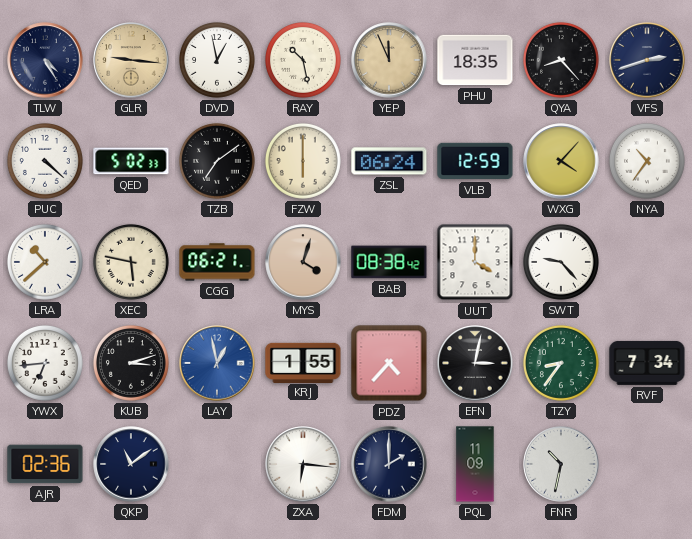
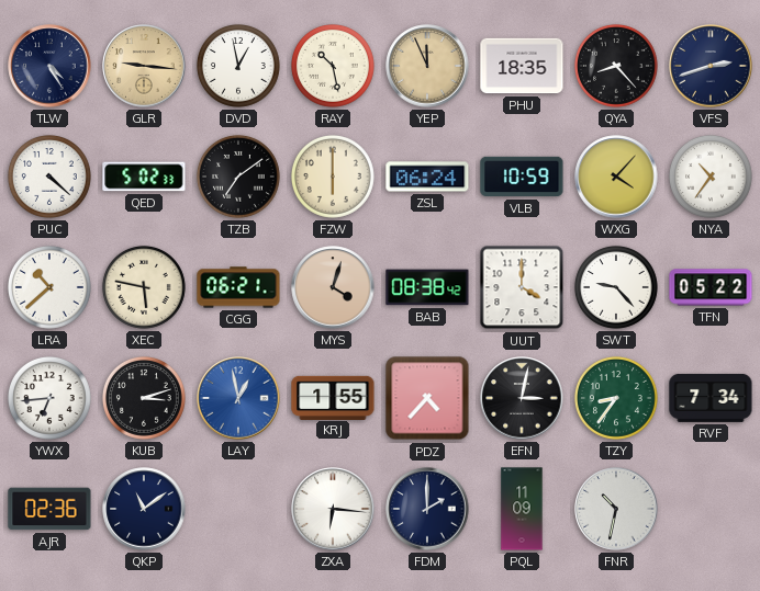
VLB: 12:59 -> 10:59
TFN: none -> 05:22
